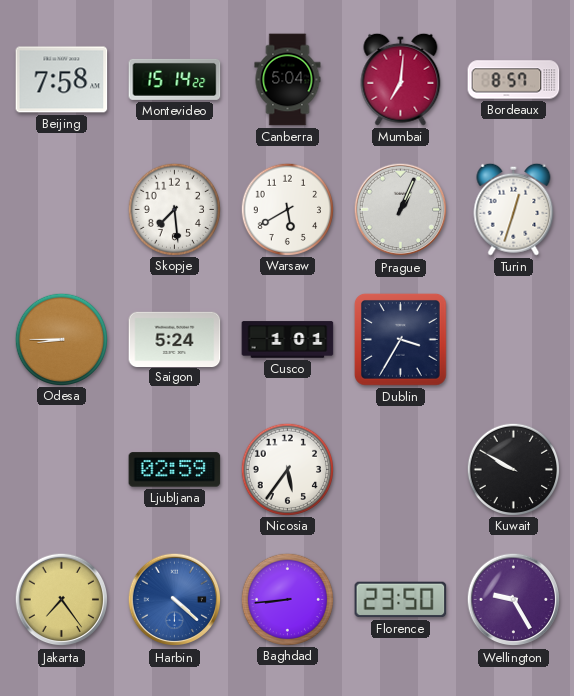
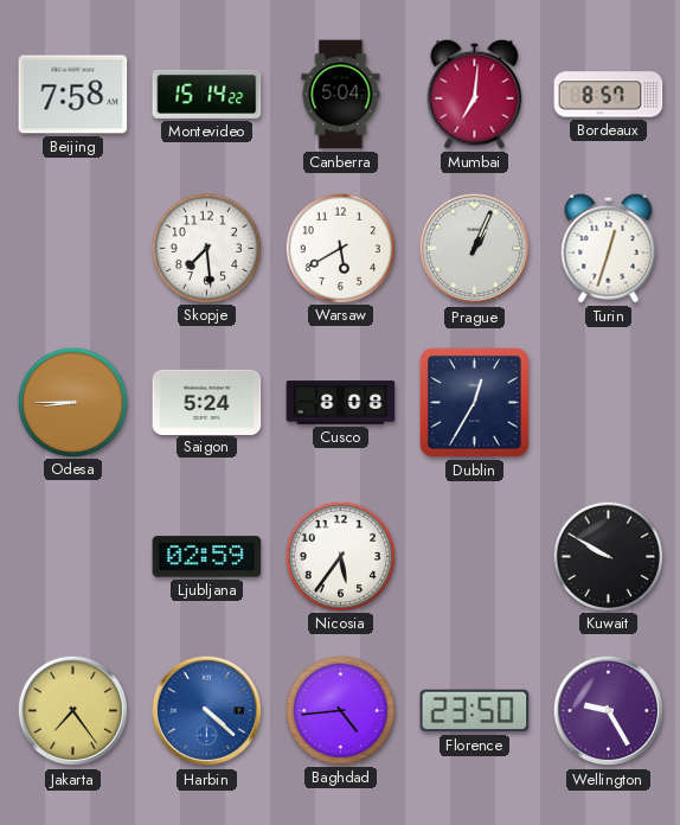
Cusco: 1:01 -> 8:08
Dublin: 3:35 -> 12:35
Baghdad: 8:44 -> 4:44
